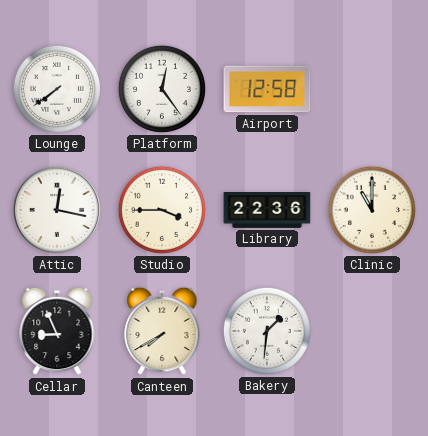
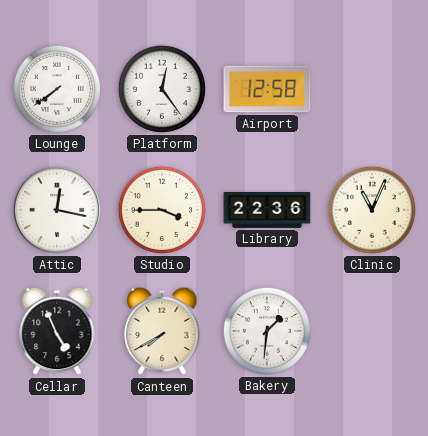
Clinic: 11:00 -> 11:04
Cellar: 8:56 -> 4:56
